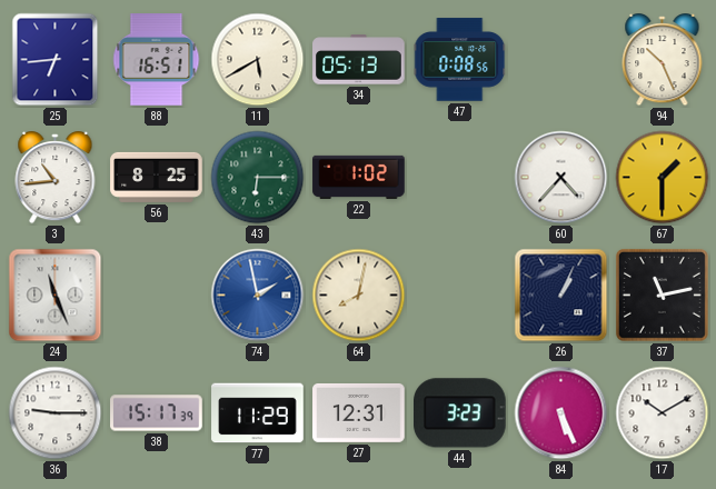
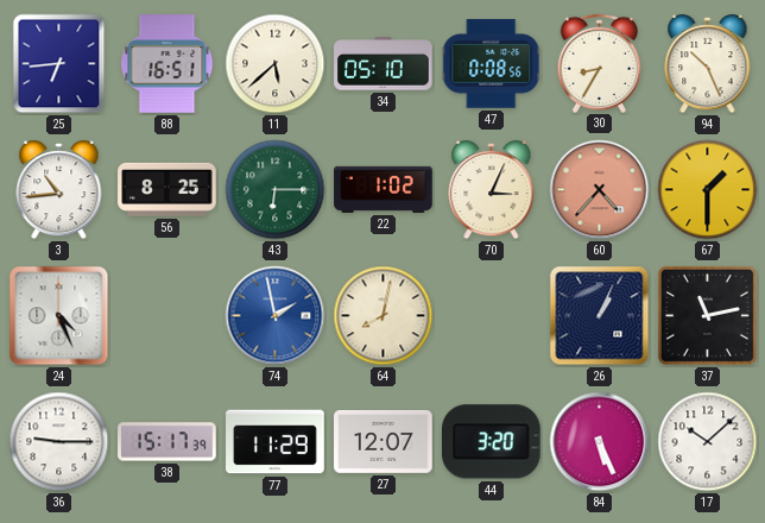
11: 5:40 -> 5:38
34: 05:13 -> 05:10
30: none -> 8:35
70: none -> 3:04
60 dial: white -> salmon
24: 11:26 -> 4:26
27: 12:31 -> 12:07
44: 3:23 -> 3:20
17: 10:10 -> 10:08
